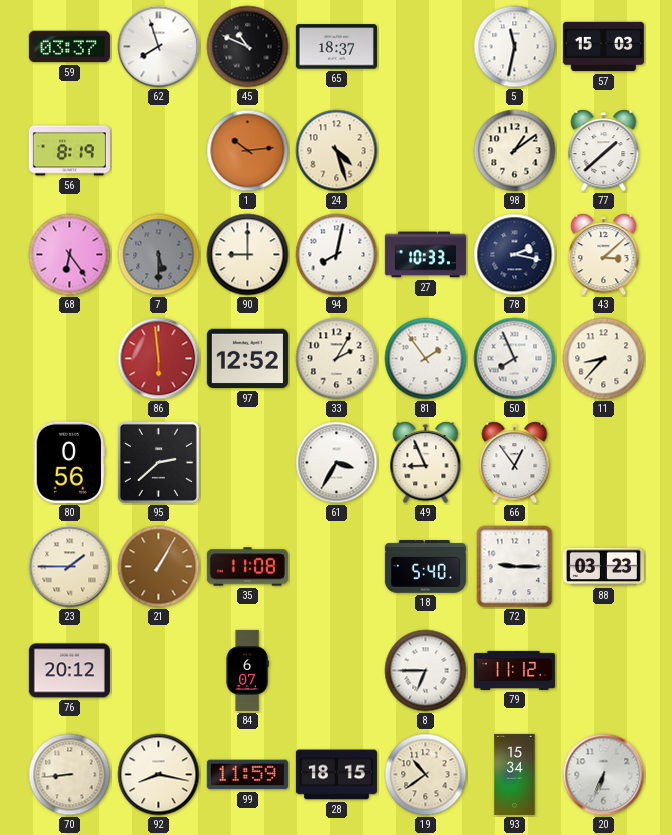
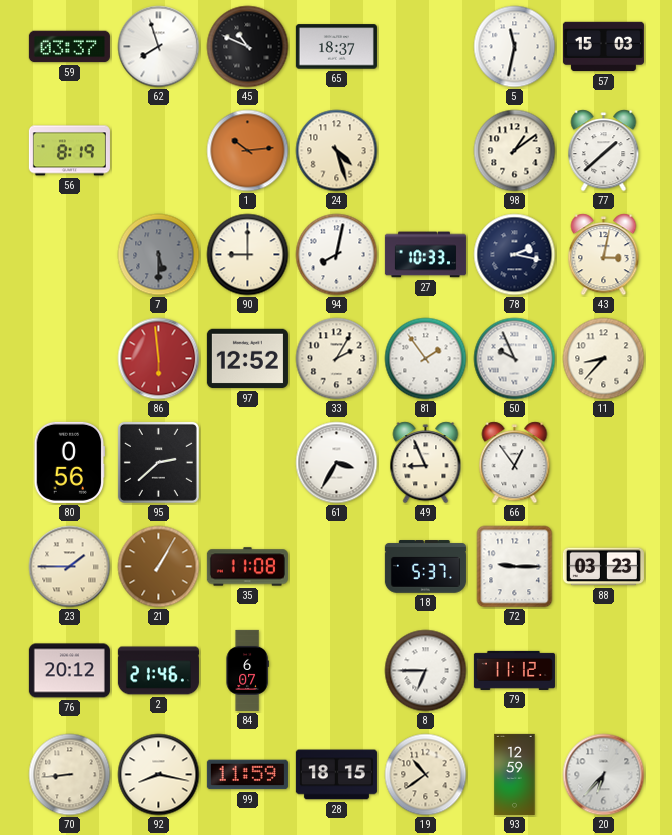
68: 6:24 -> none
43: 3:08 -> 3:02
50: 7:56 -> 9:56
18: 5:40 -> 5:37
2: none -> 21:46
93: 15:34 -> 12:59
20: 6:34 -> 6:37
